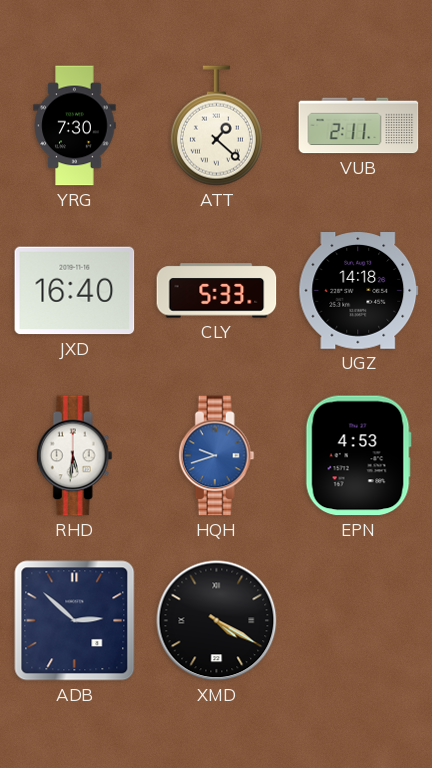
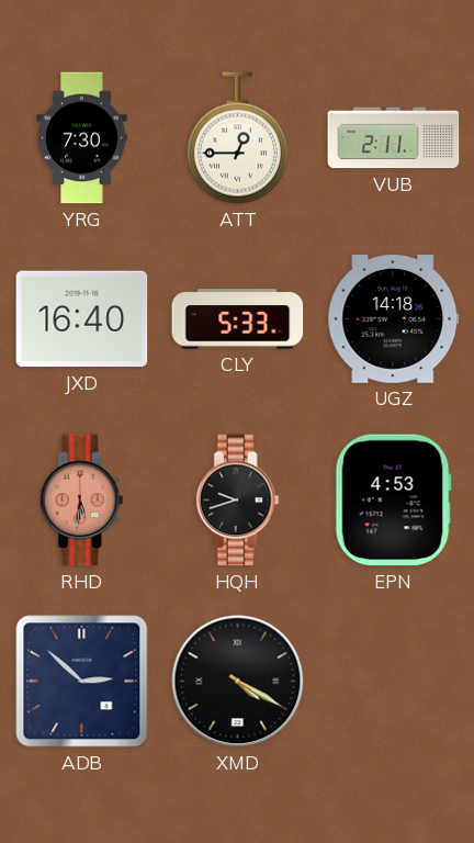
ATT: 1:22 -> 12:45
RHD dial: white -> salmon
HQH dial: blue -> black
